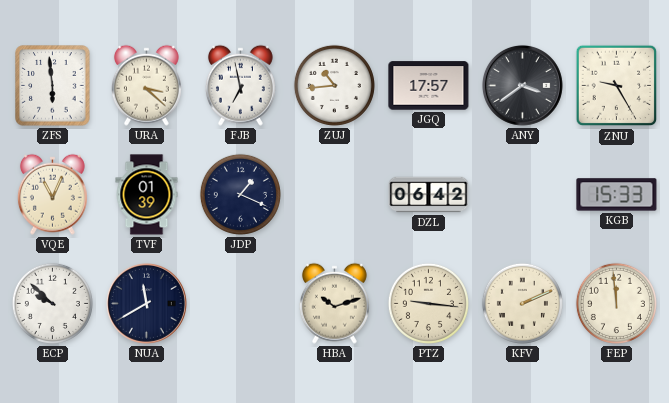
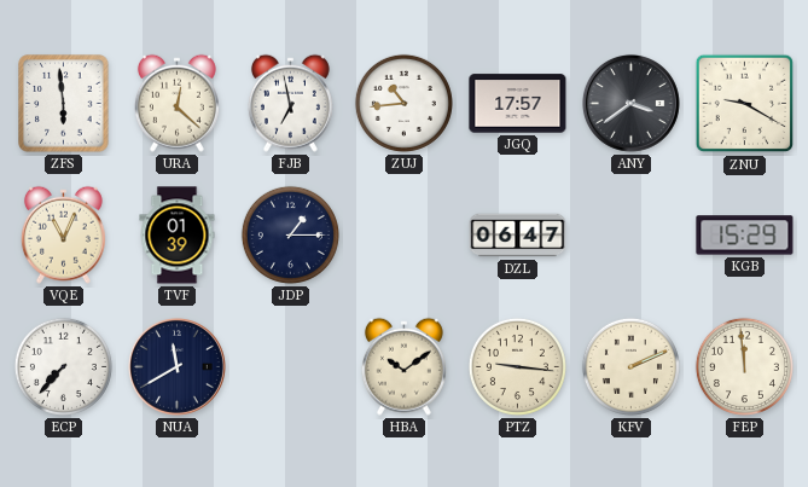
URA: 3:22 -> 12:22
ZNU: 9:25 -> 9:20
JDP: 1:19 -> 1:15
DZL: 06:42 -> 06:47
KGB: 15:33 -> 15:29
ECP: 9:52 -> 7:37
HBA: 10:12 -> 10:09
